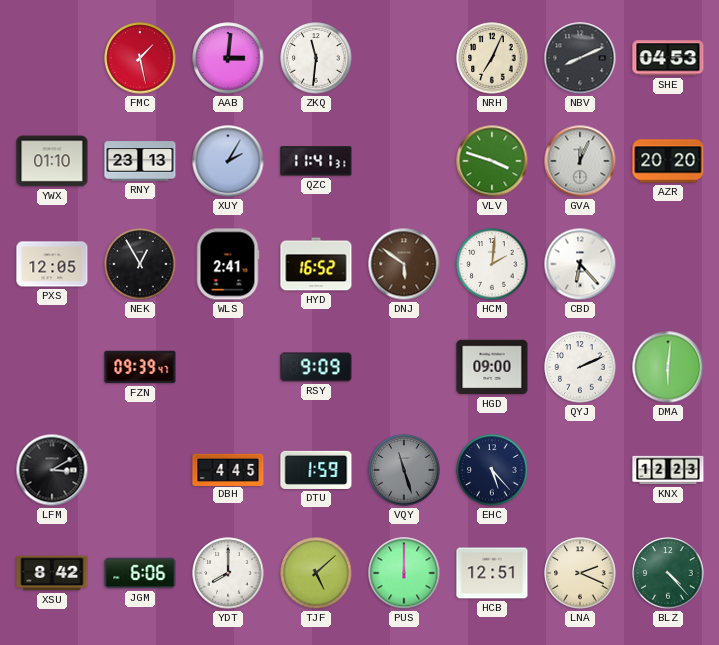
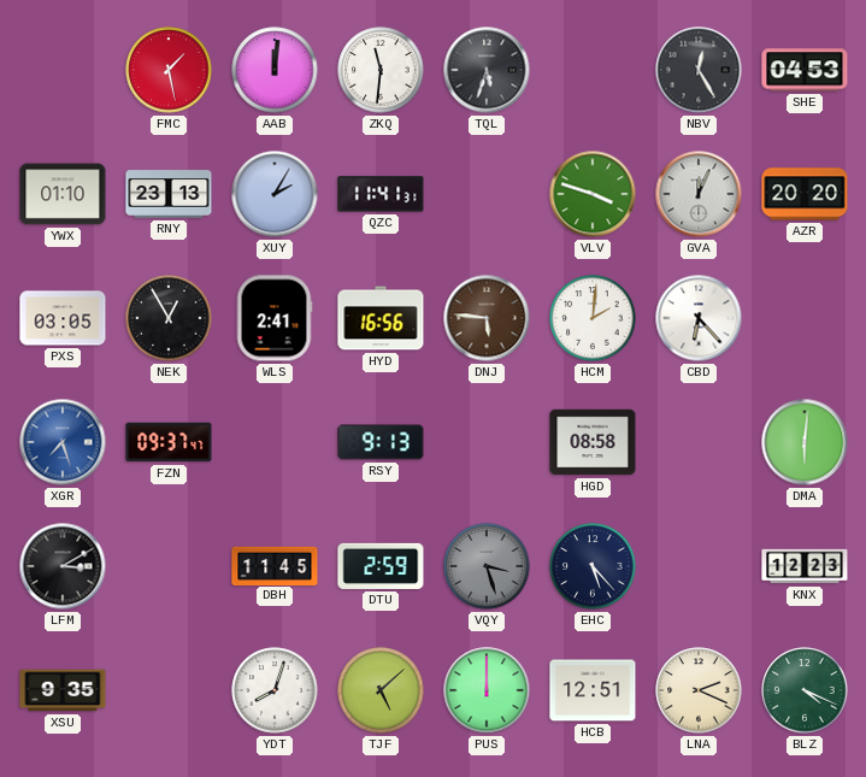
AAB: 3:01 -> 12:01
TQL: none -> 5:33
NRH: 7:04 -> none
NBV: 8:11 -> 12:25
PXS: 12:05 -> 03:05
HYD: 16:52 -> 16:56
DNJ: 5:51 -> 5:46
XGR: none -> 7:27
FZN: 09:39 -> 09:37
RSY: 9:09 -> 9:13
HGD: 09:00 -> 08:58
QYJ: 2:11 -> none
DBH: 4:45 -> 11:45
DTU: 1:59 -> 2:59
VQY: 11:27 -> 3:27
XSU: 8:42 -> 9:35
JGM: 6:06 -> none
YDT: 8:00 -> 8:03
BLZ: 4:23 -> 4:19
